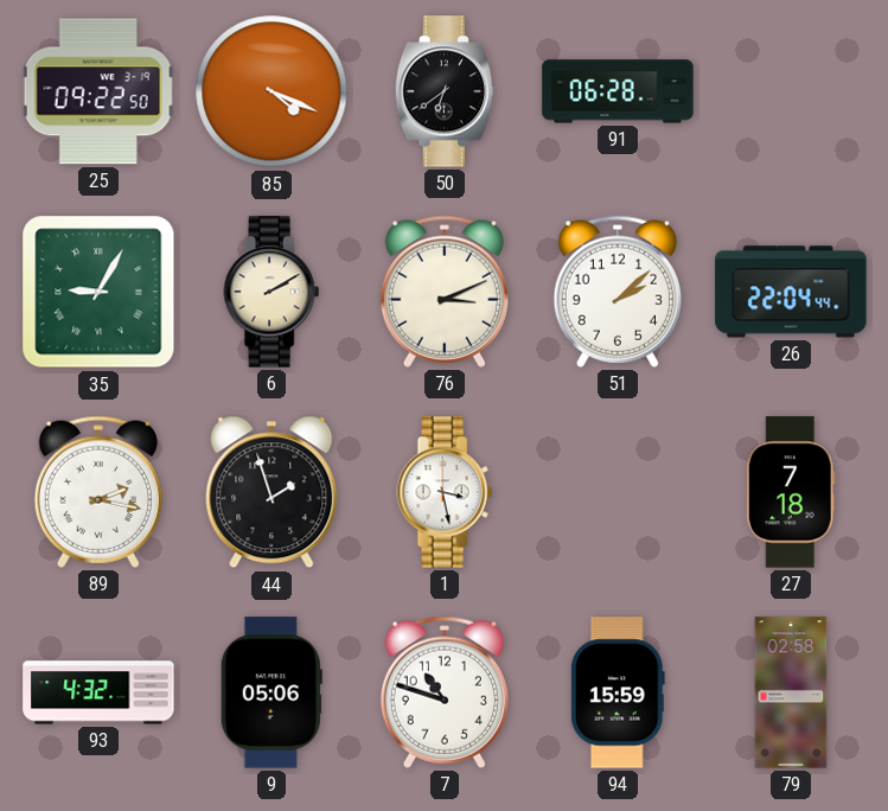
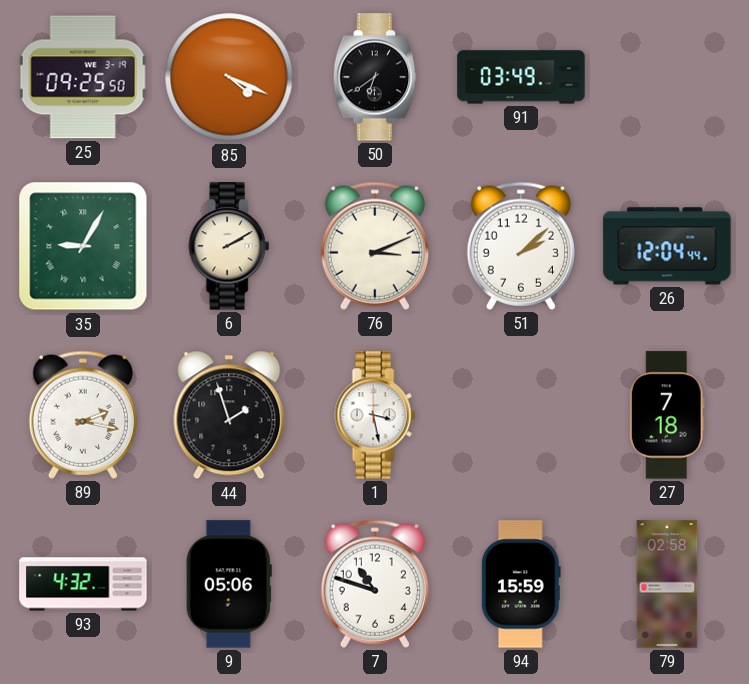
25: 09:22 -> 09:25
91: 06:28 -> 03:49
26: 22:04 -> 12:04
